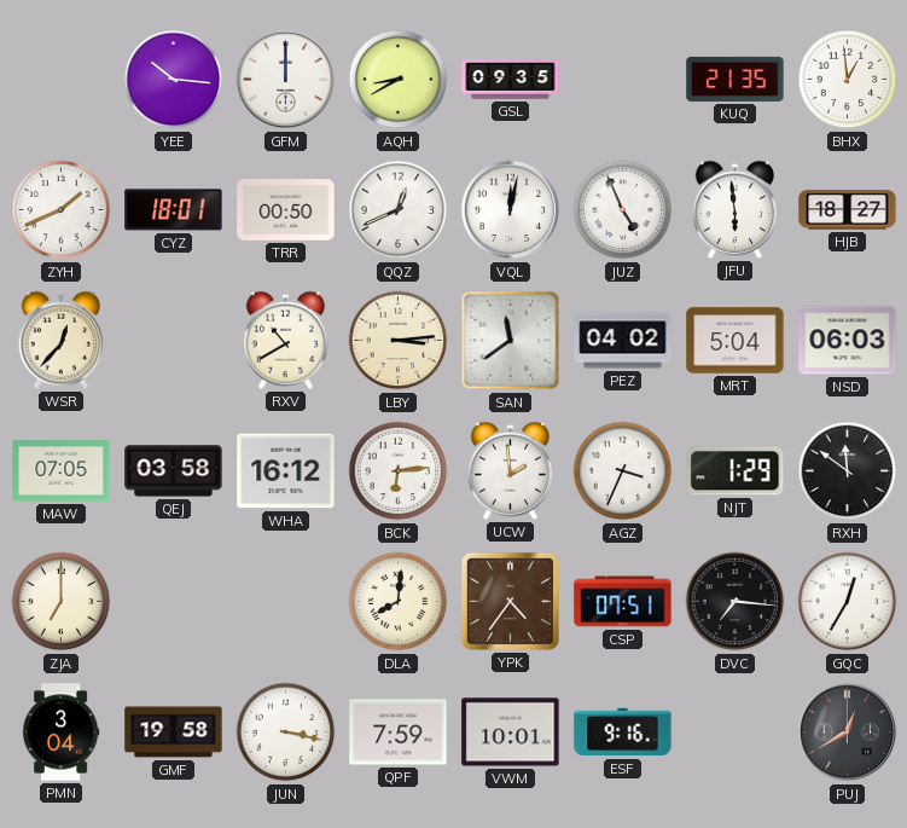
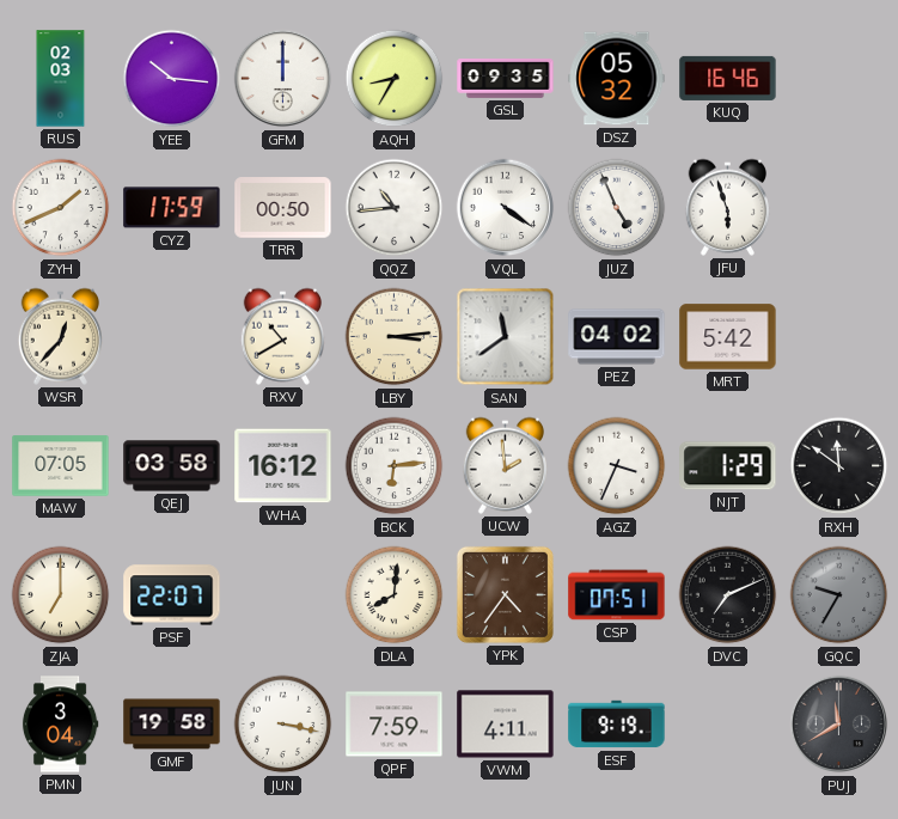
RUS: none -> 02:03
AQH: 8:40 -> 8:35
DSZ: none -> 05:32
KUQ: 21:35 -> 16:46
BHX: 12:59 -> none
CYZ: 18:01 -> 17:59
QQZ: 12:41 -> 10:44
VQL: 12:02 -> 4:21
JFU: 5:59 -> 5:57
HJB: 18:27 -> none
MRT: 5:04 -> 5:42
NSD: 06:03 -> none
PSF: none -> 22:07
DVC: 7:16 -> 7:11
GQC: 12:35 -> 9:35
GQC dial: white -> grey
VWM: 10:01 -> 4:11
ESF: 9:16 -> 9:19
PUJ: 12:40 -> 11:40
